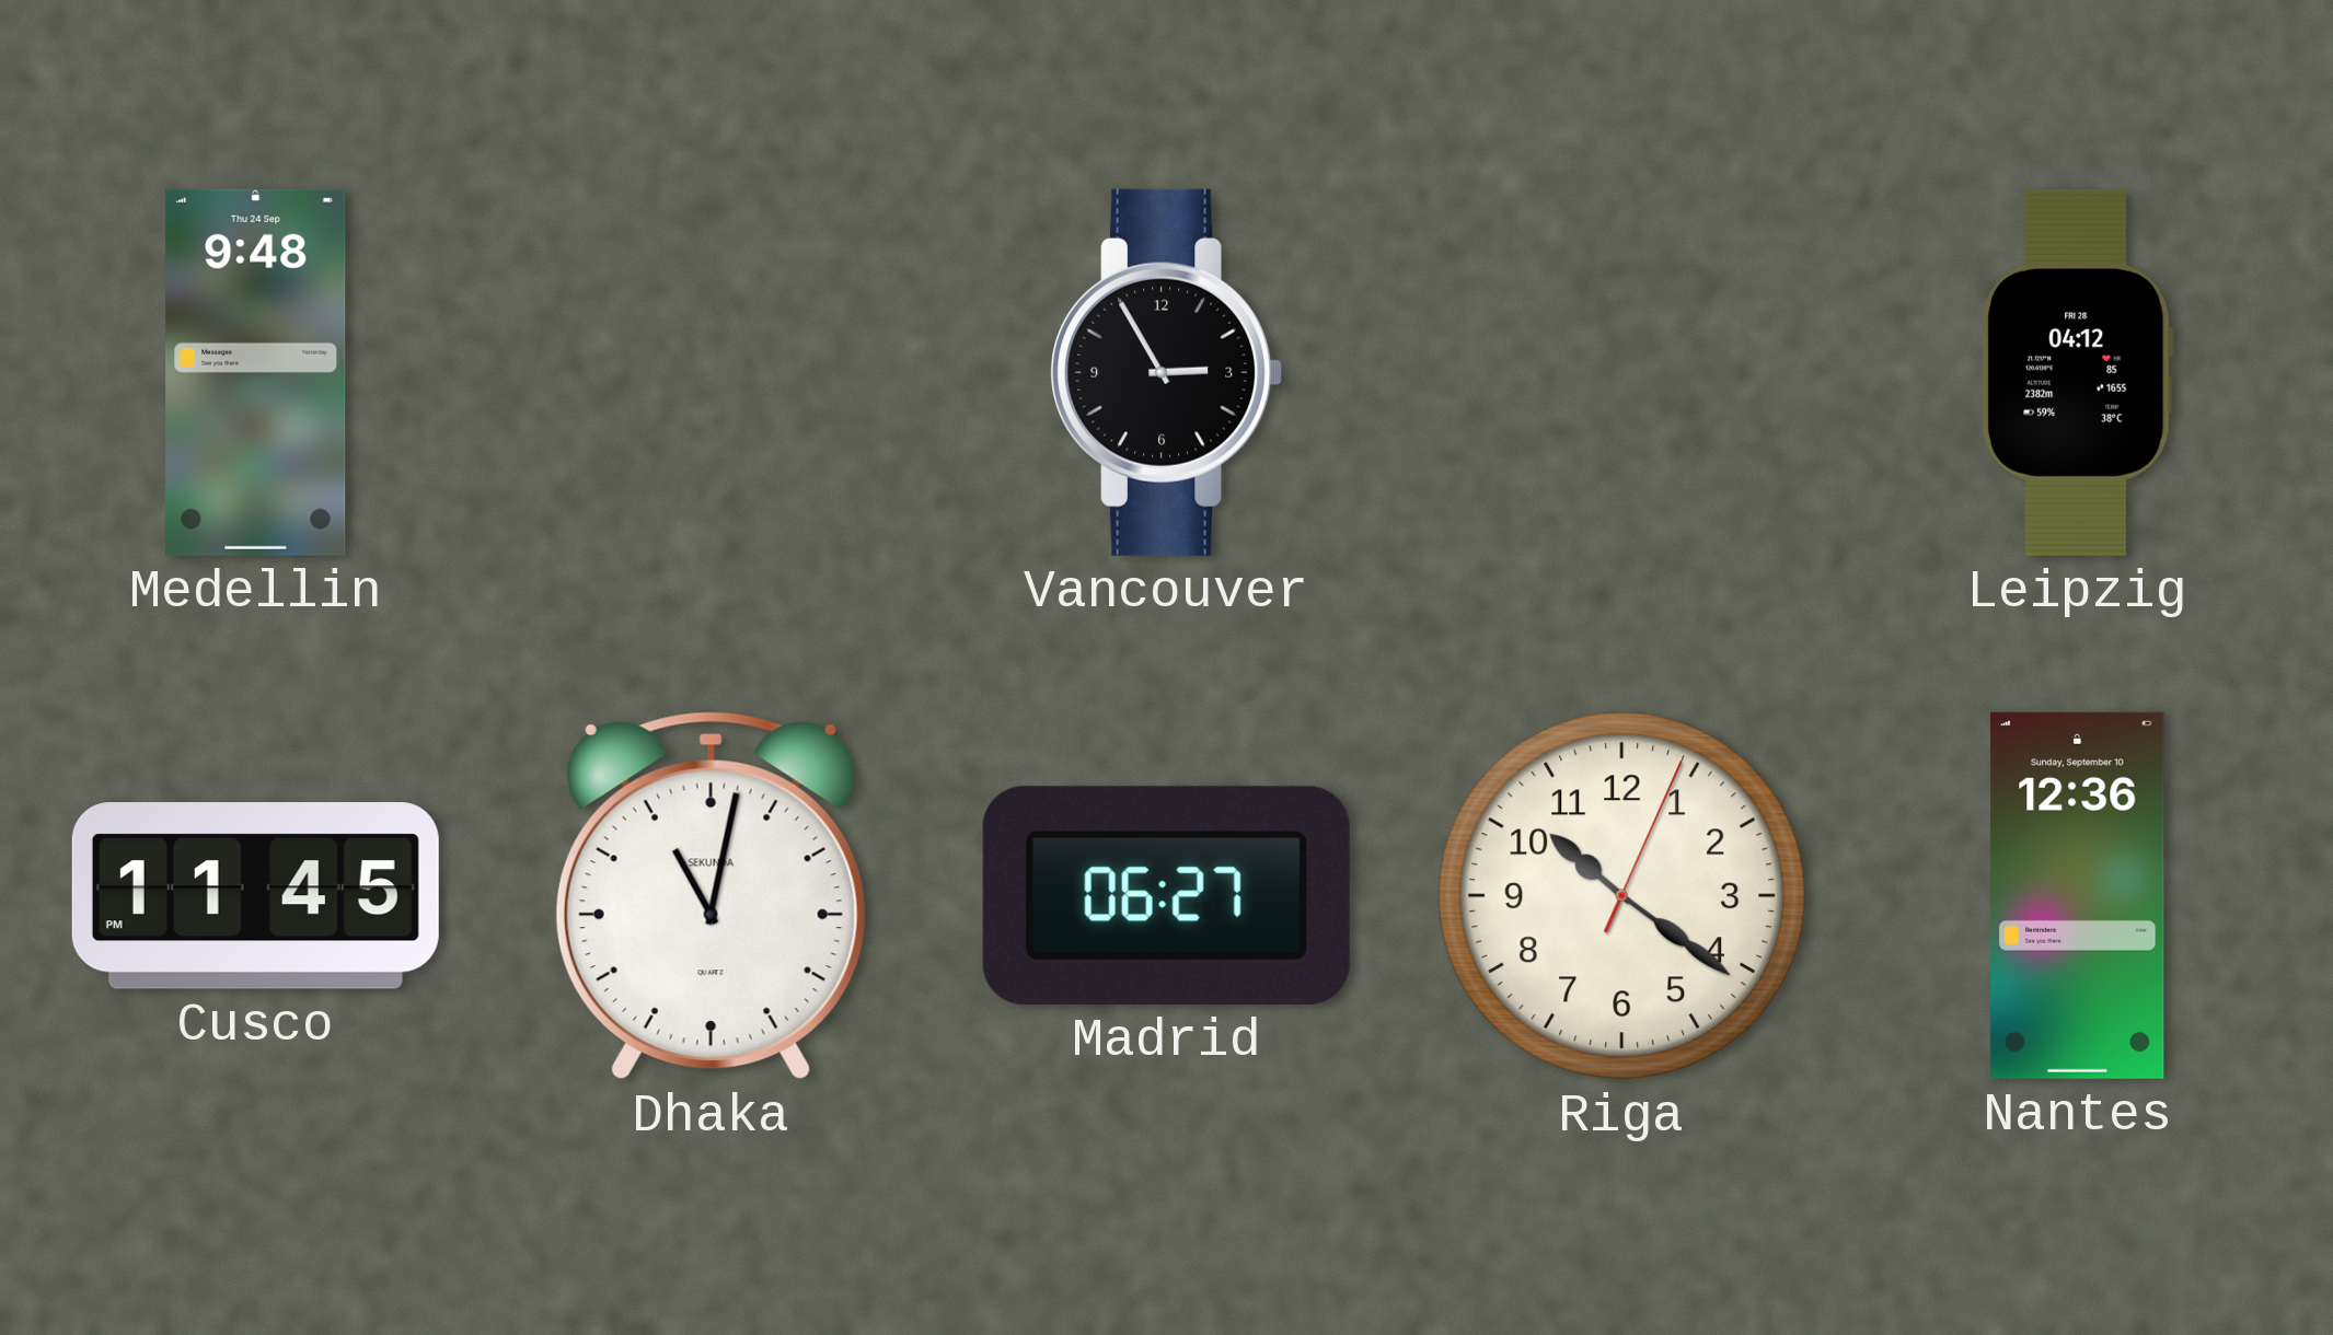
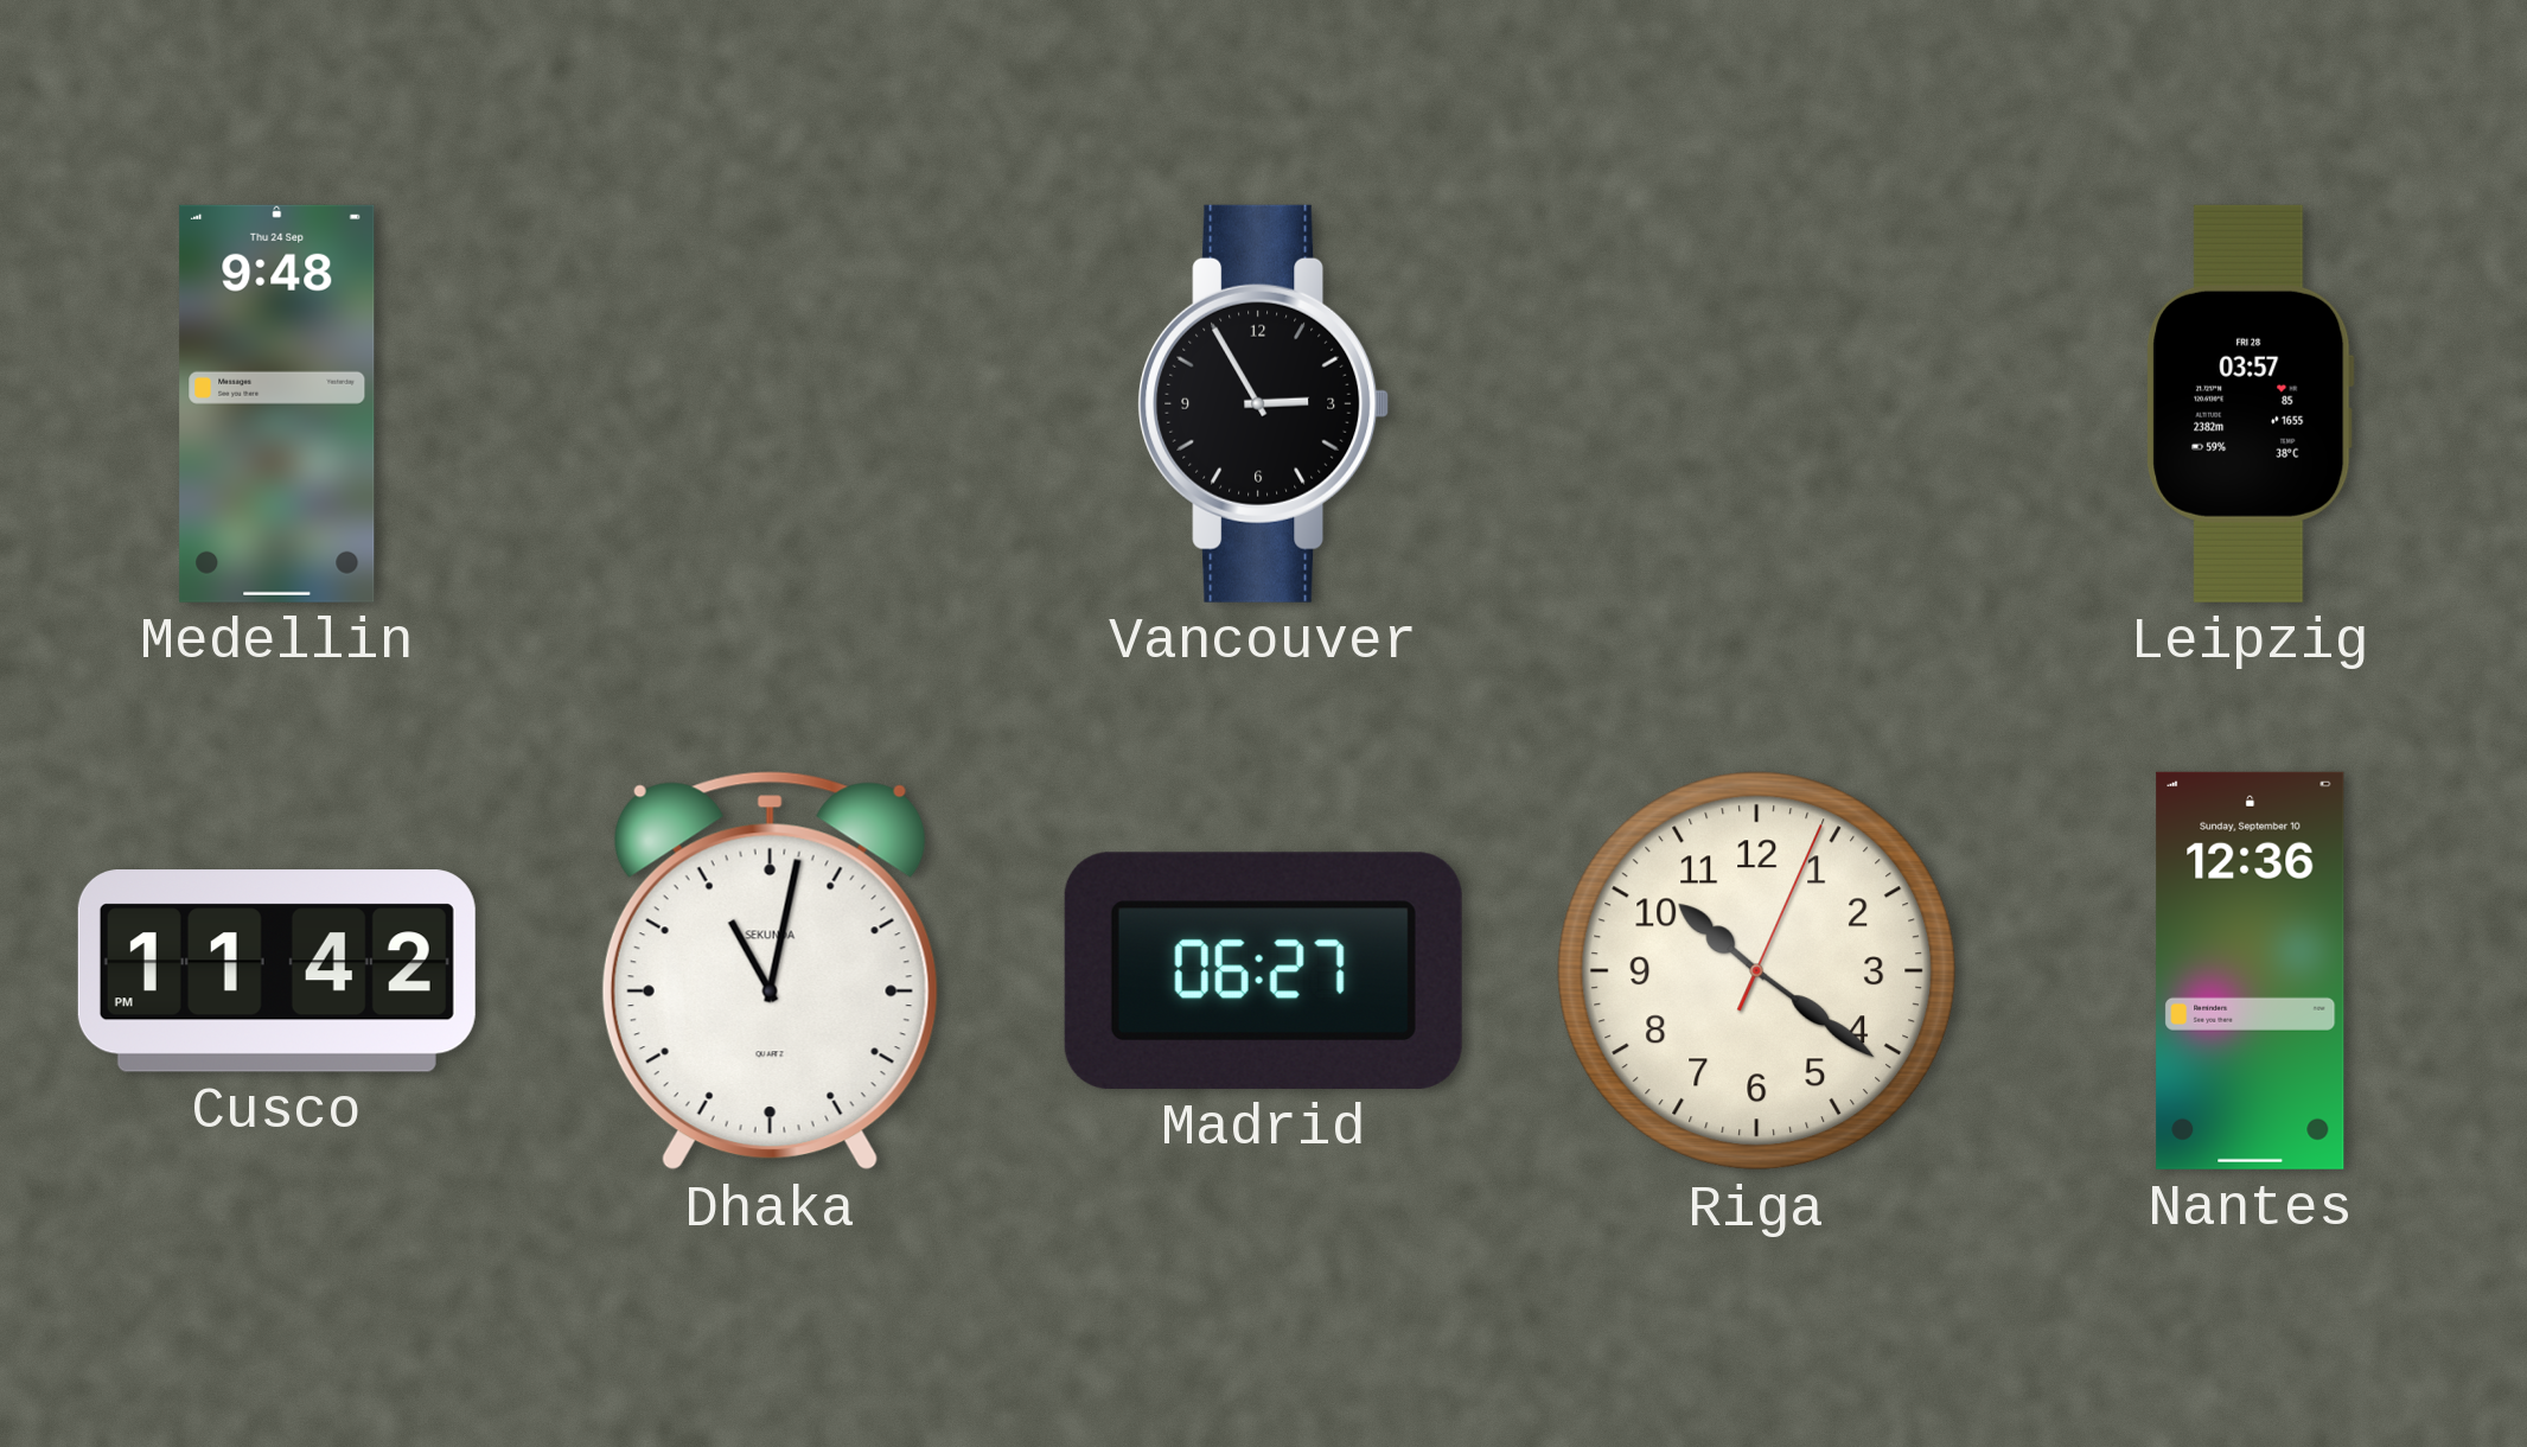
Leipzig: 04:12 -> 03:57
Cusco: 11:45 -> 11:42
